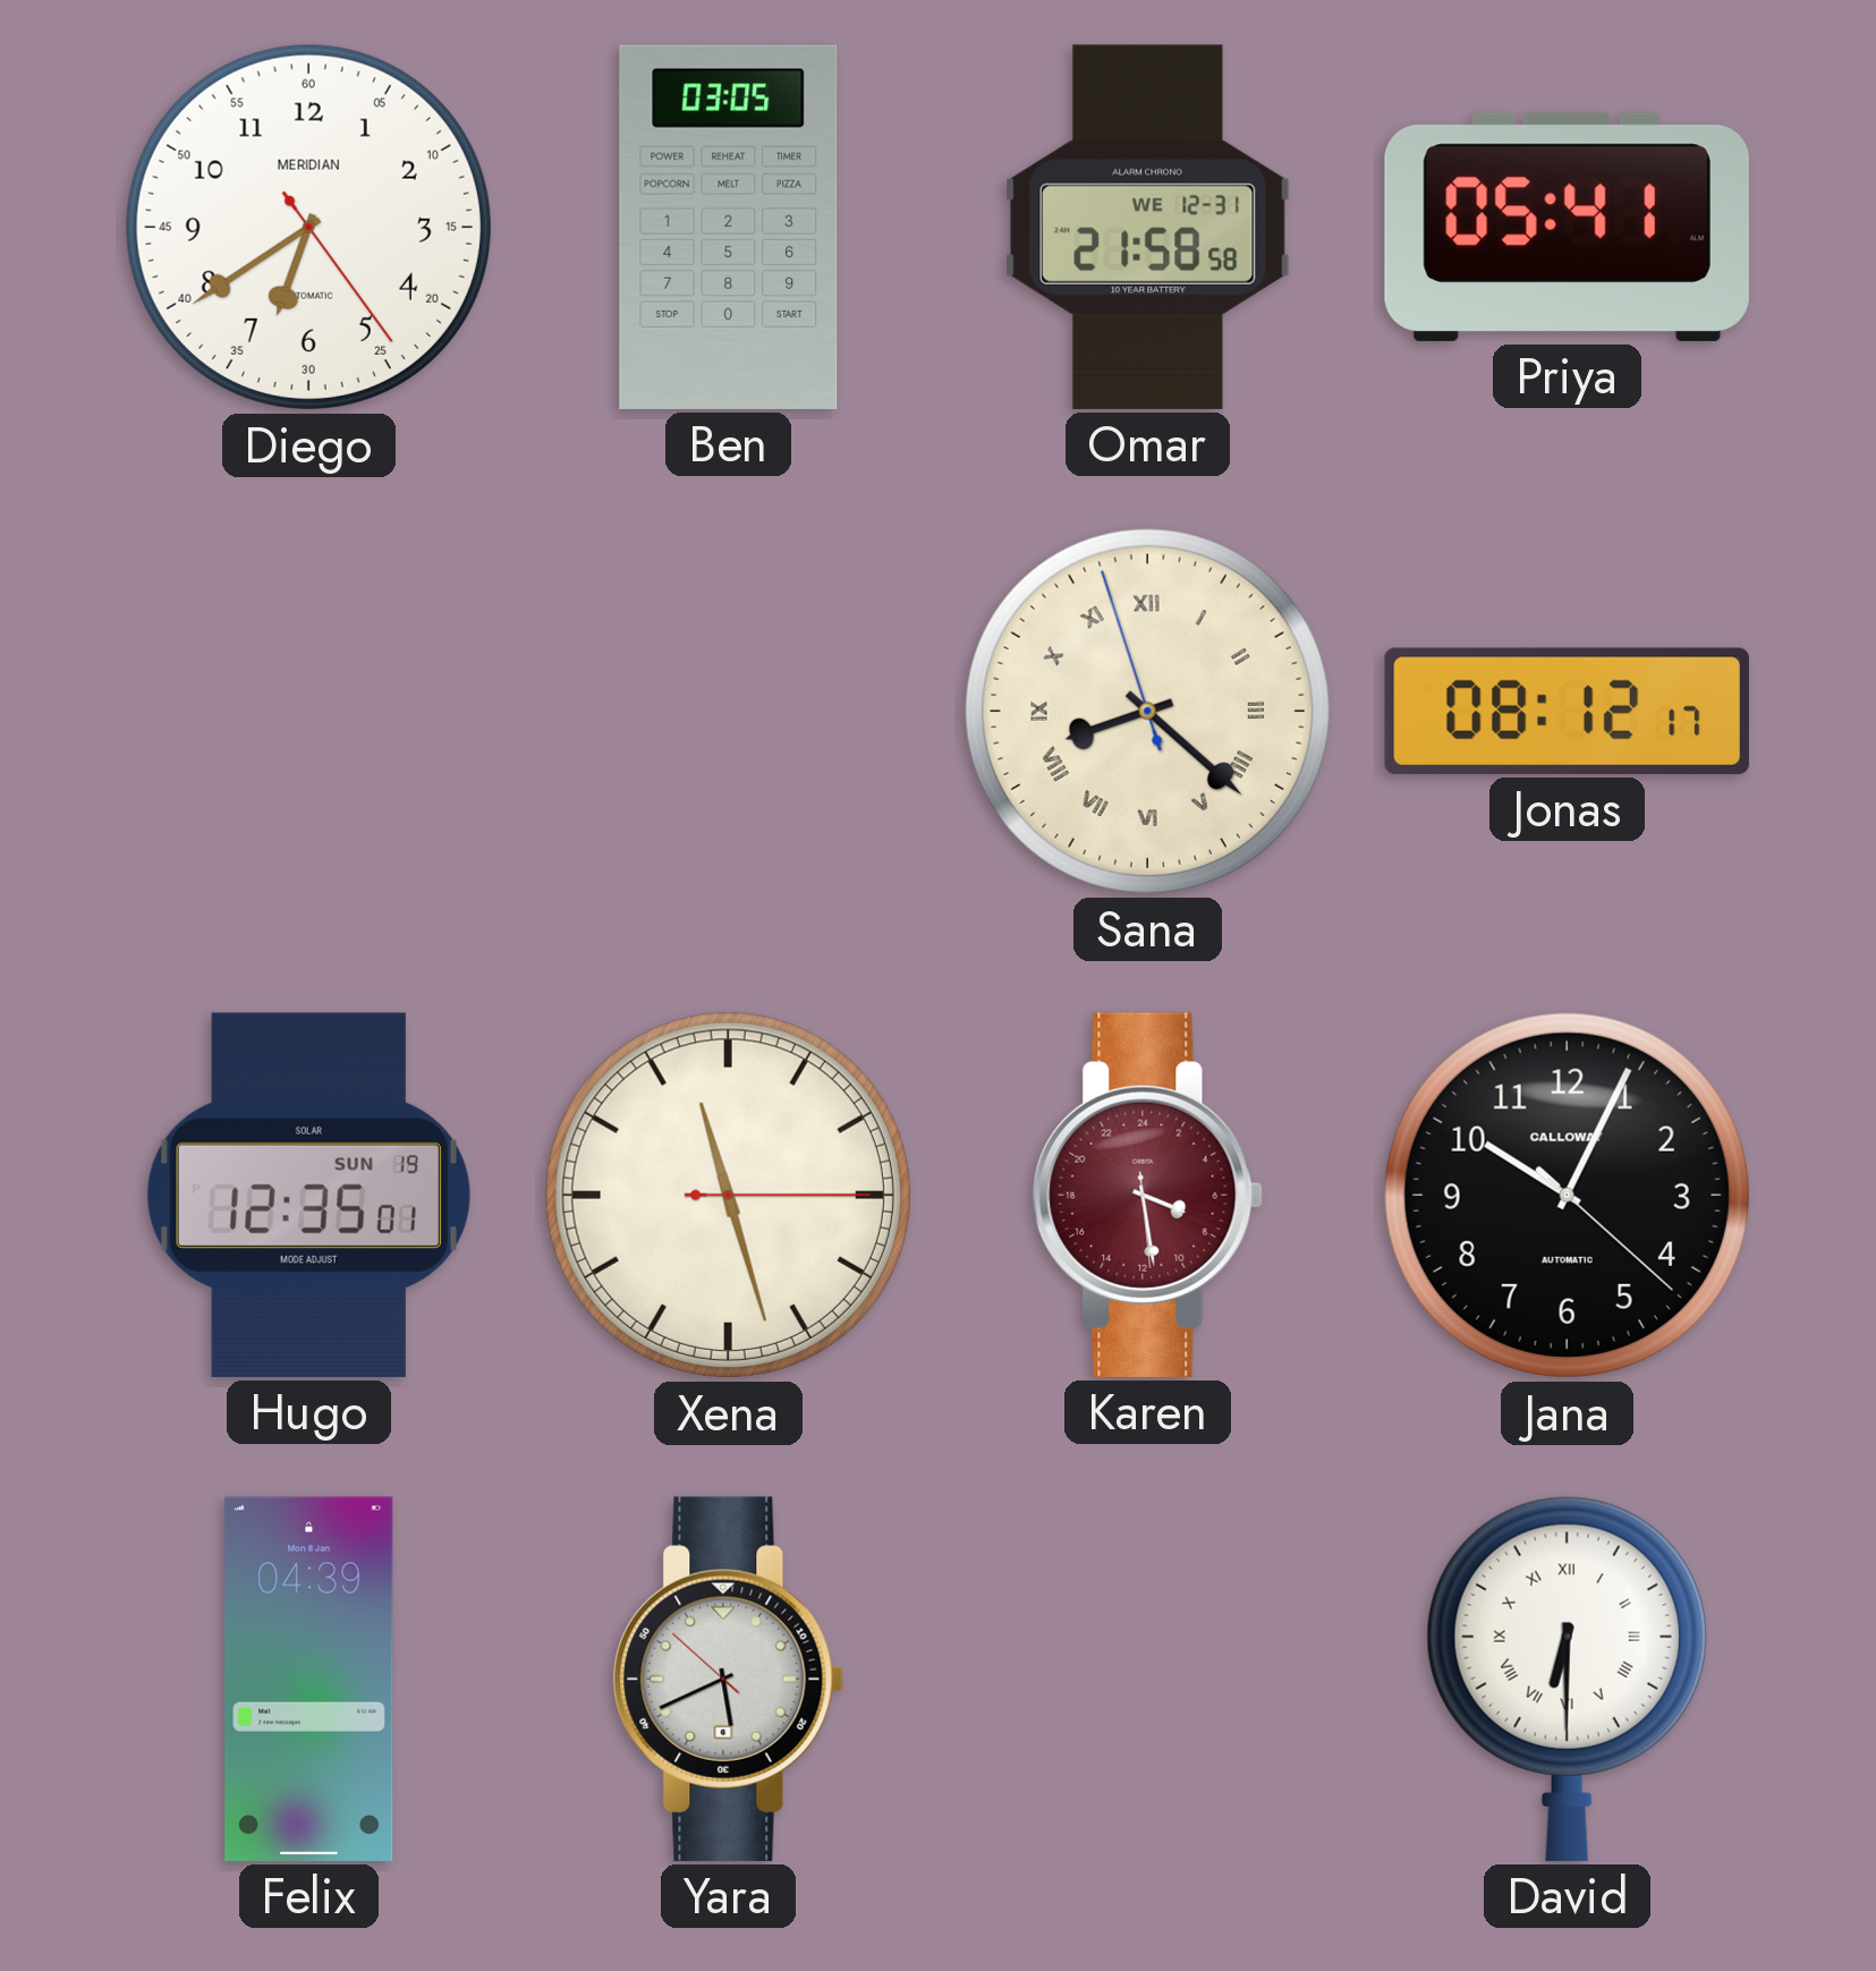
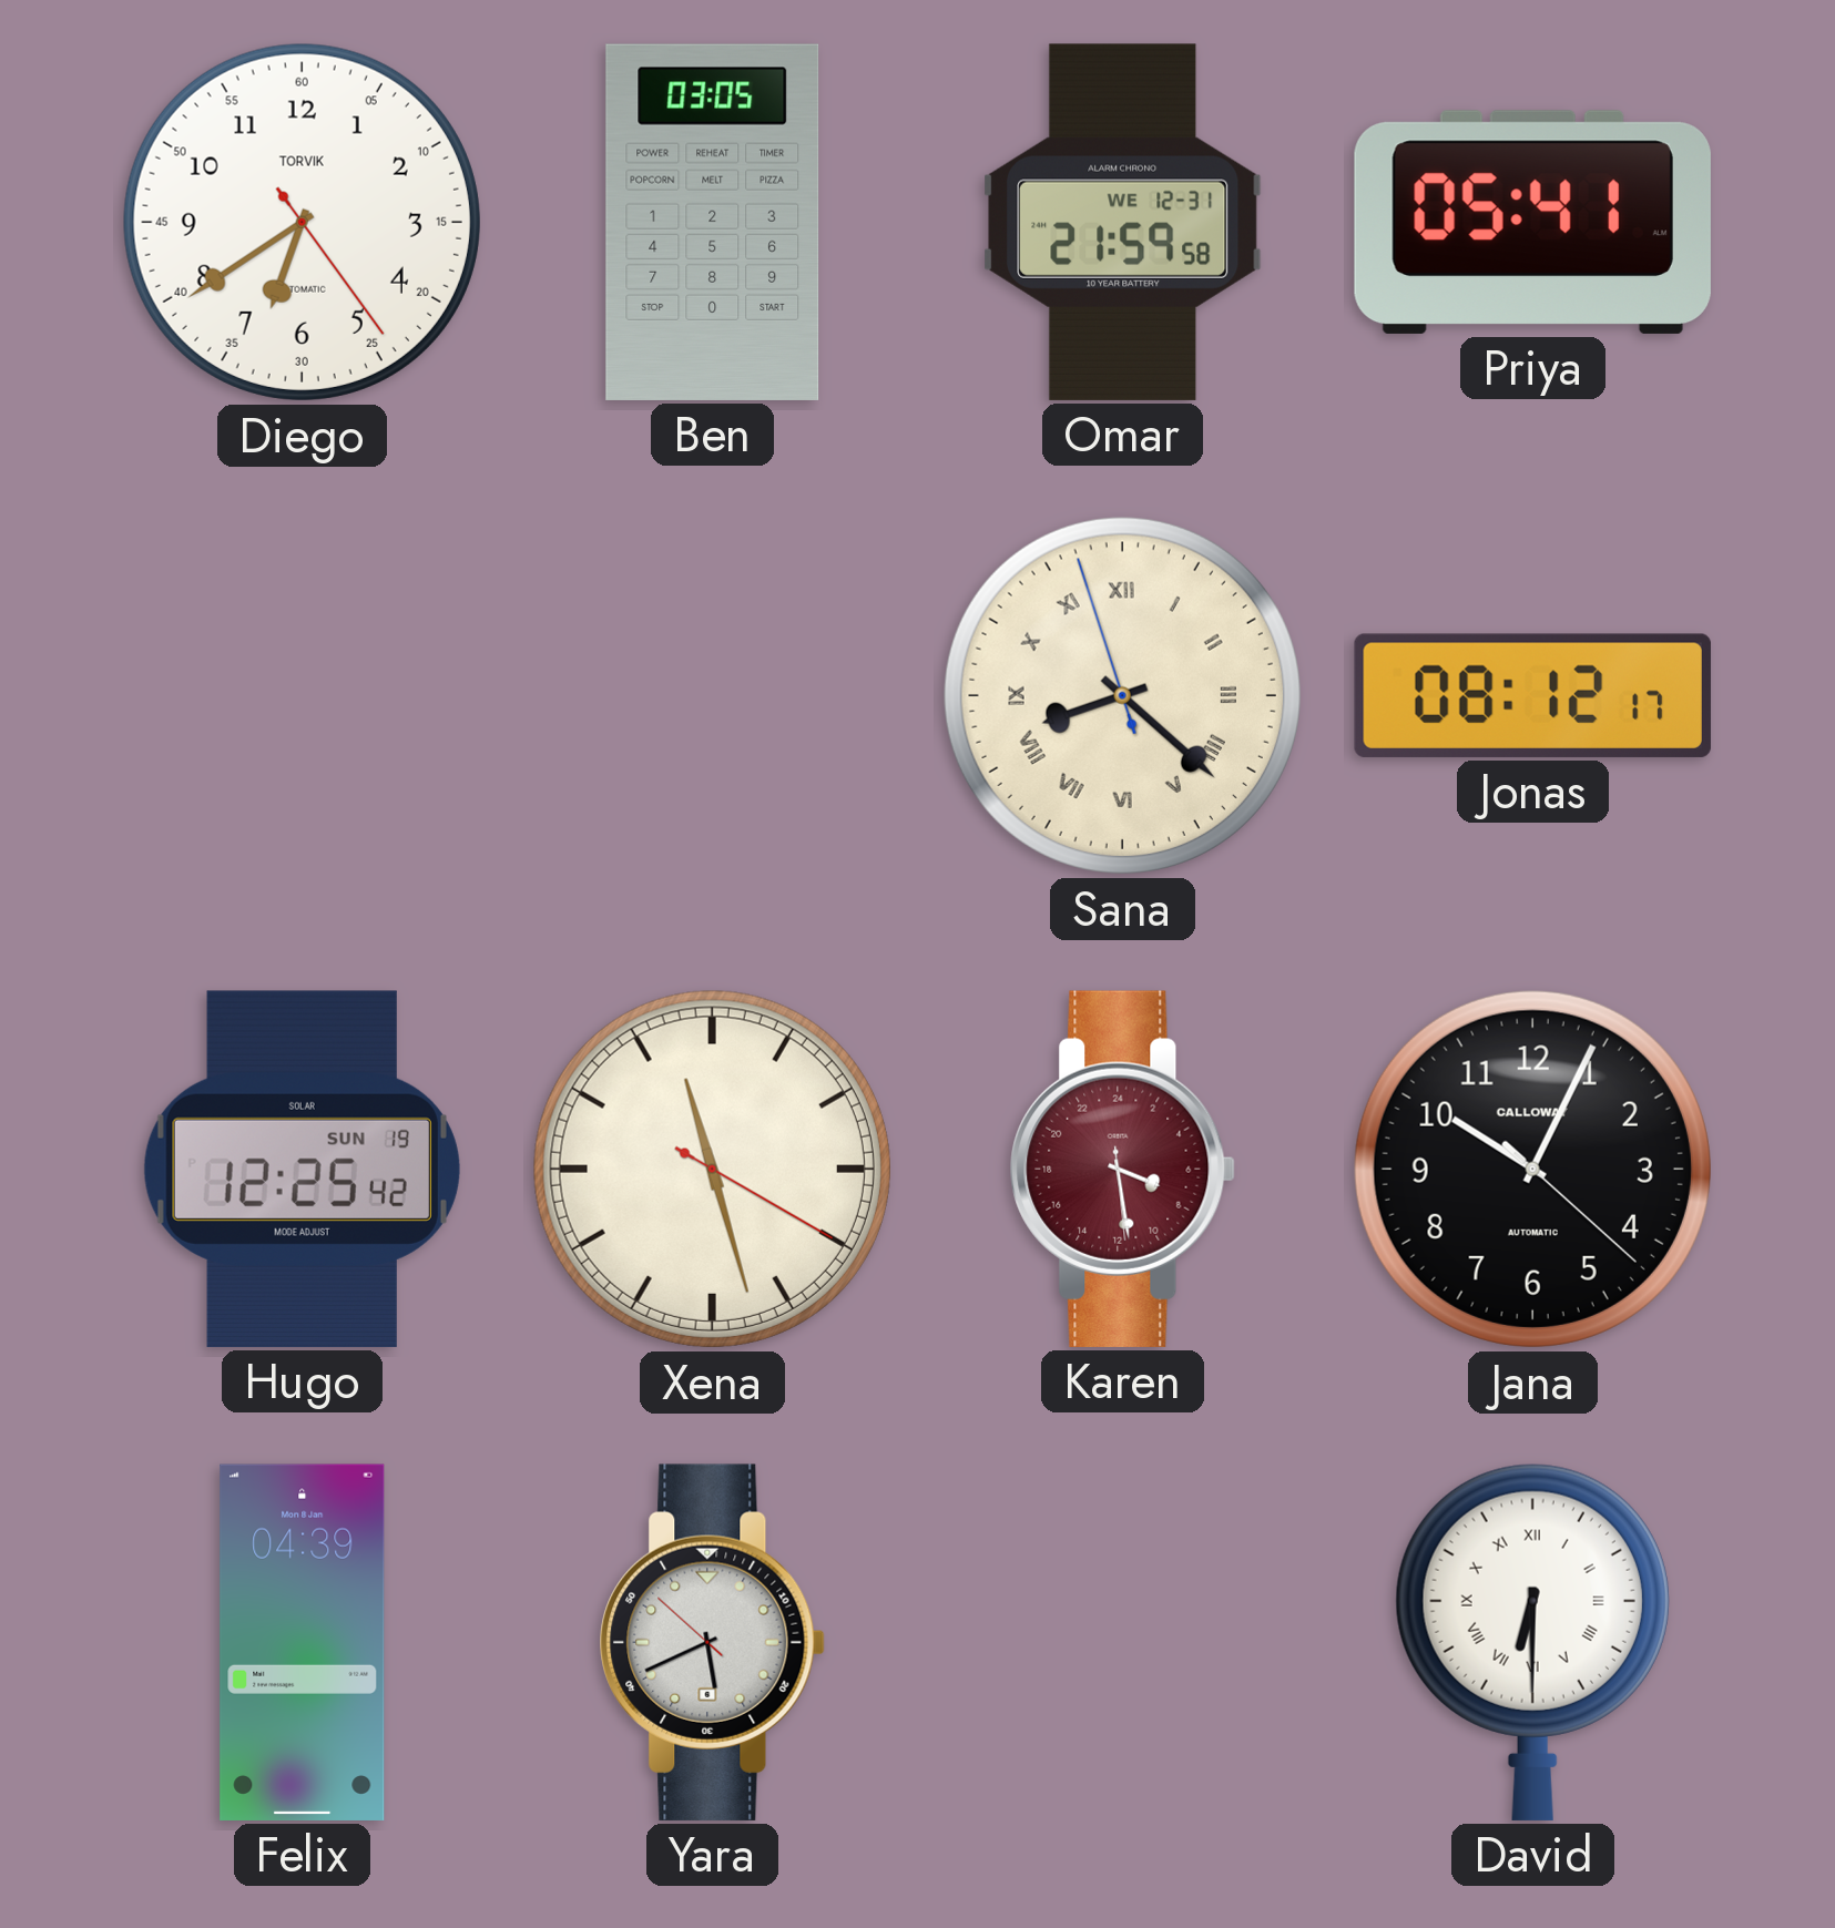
Diego brand: MERIDIAN -> TORVIK
Omar: 21:58 -> 21:59
Hugo: 12:35 -> 12:25
Xena: 11:27:15 -> 11:27:20
